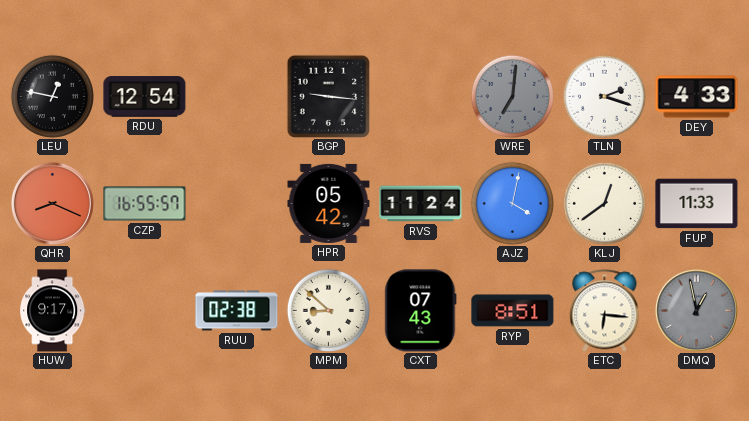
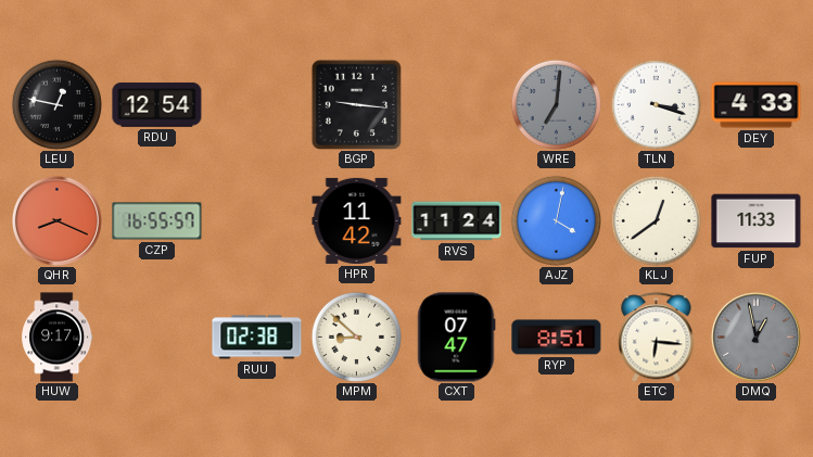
TLN: 2:18 -> 3:18
HPR: 05:42 -> 11:42
CXT: 07:43 -> 07:47
